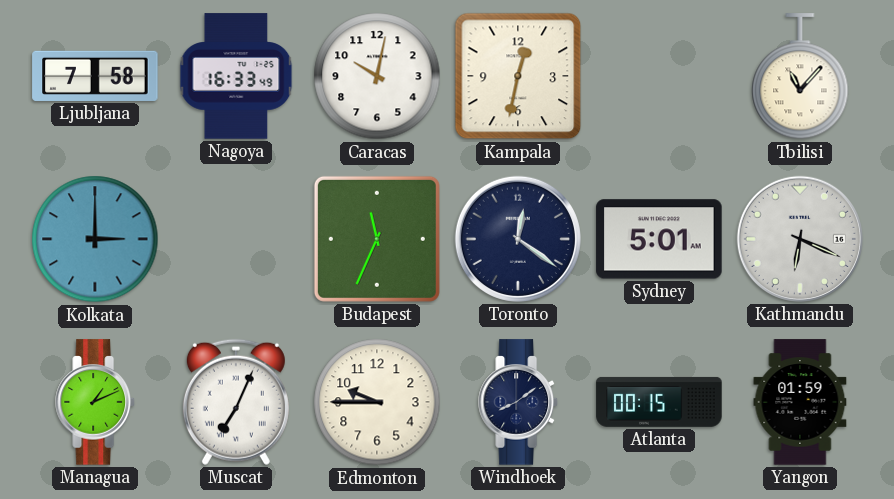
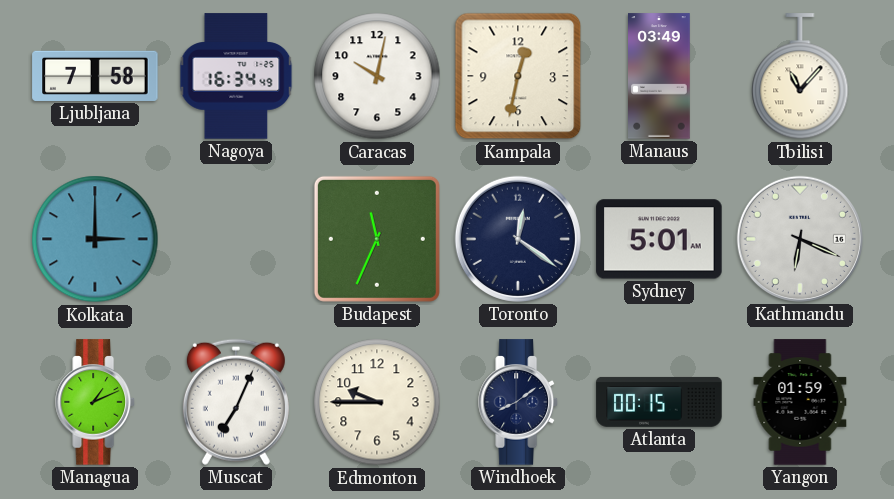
Nagoya: 16:33 -> 16:34
Manaus: none -> 03:49
